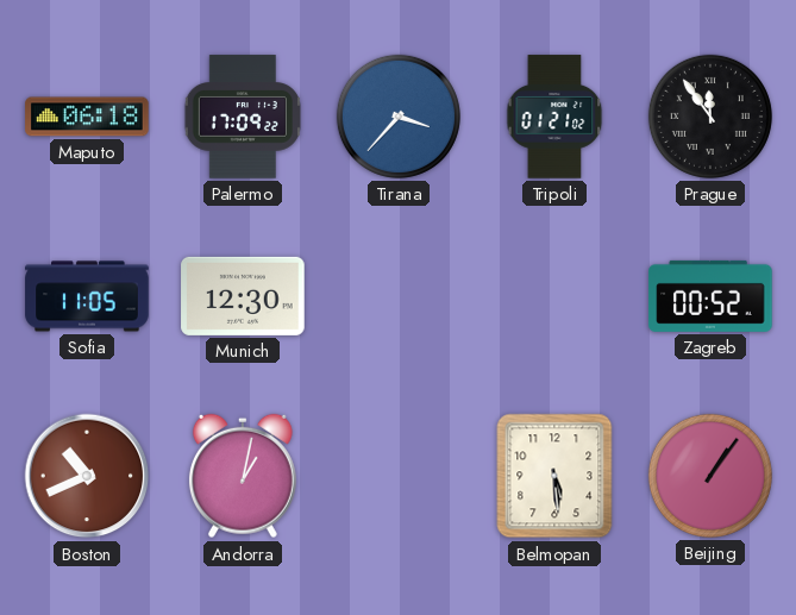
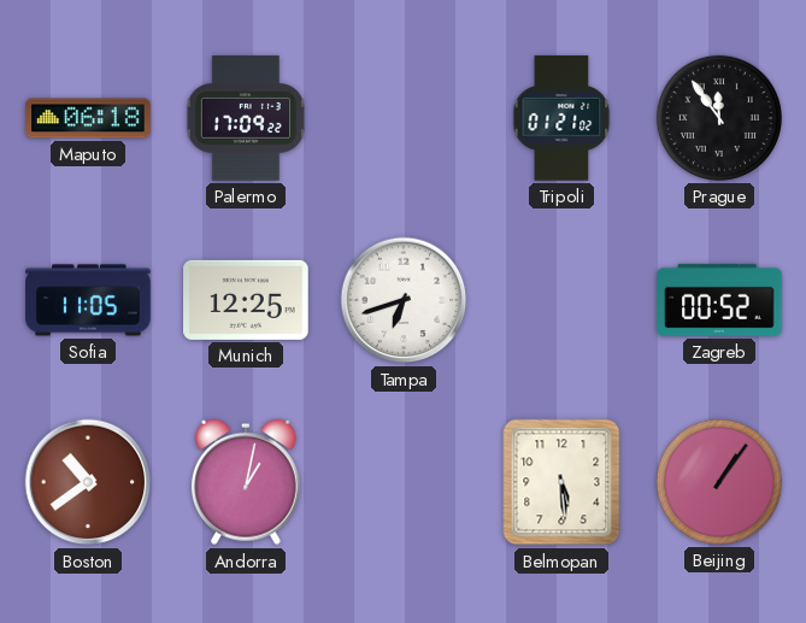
Tirana: 3:37 -> none
Munich: 12:30 -> 12:25
Tampa: none -> 6:42
Boston: 10:41 -> 10:39
